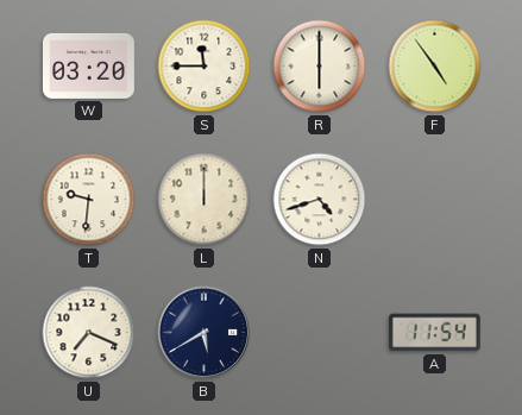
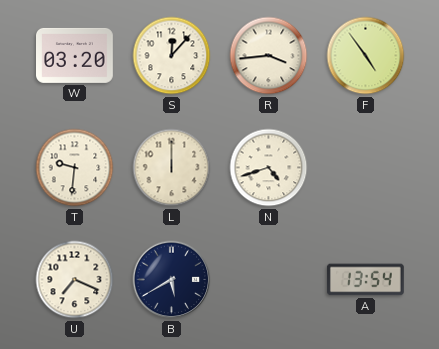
S: 11:45 -> 12:07
R: 6:00 -> 3:44
A: 11:54 -> 13:54
